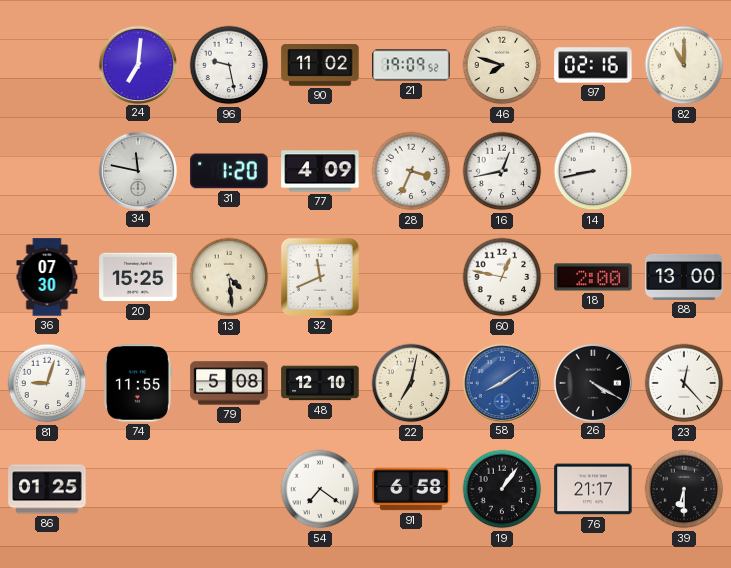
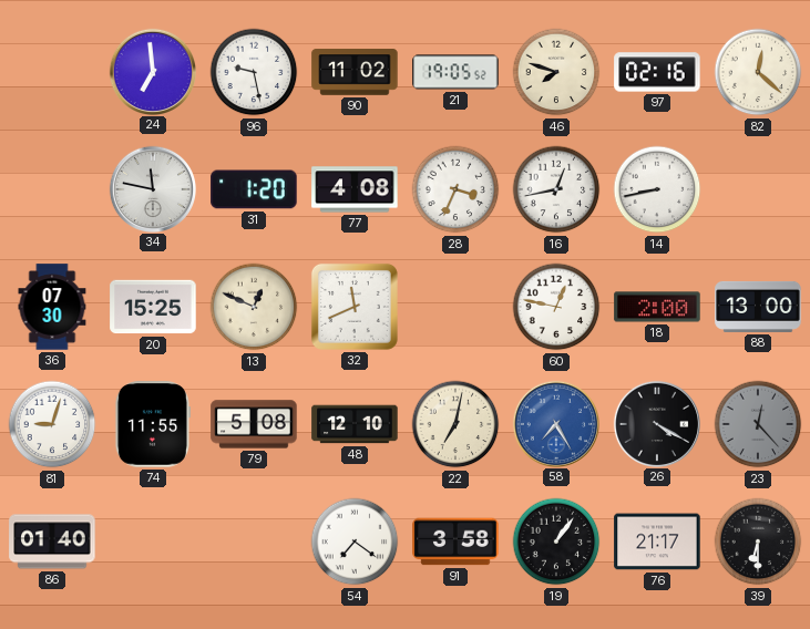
24: 7:01 -> 6:59
21: 19:09 -> 19:05
82: 11:00 -> 12:22
77: 4:09 -> 4:08
13: 4:29 -> 12:49
58: 8:09 -> 7:25
23 dial: white -> grey
86: 01:25 -> 01:40
91: 6:58 -> 3:58
